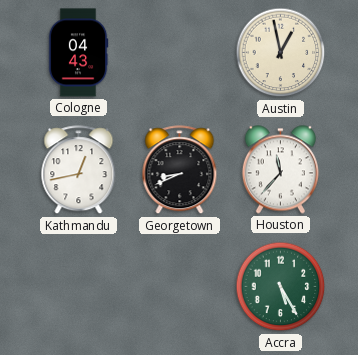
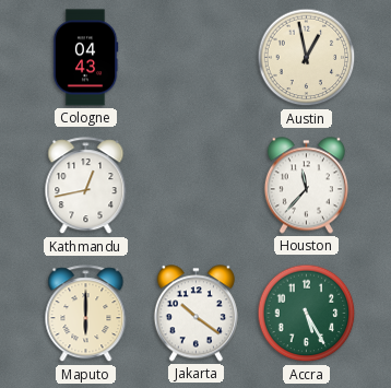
Georgetown: 8:41 -> none
Maputo: none -> 6:00
Jakarta: none -> 10:21
